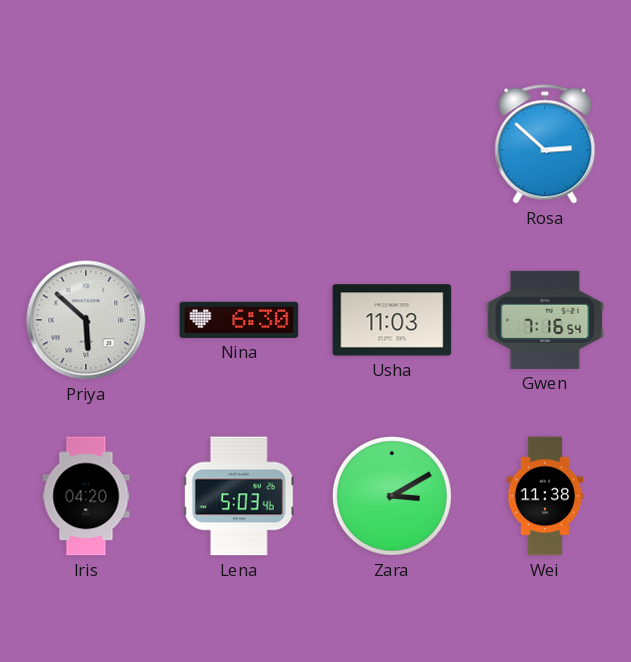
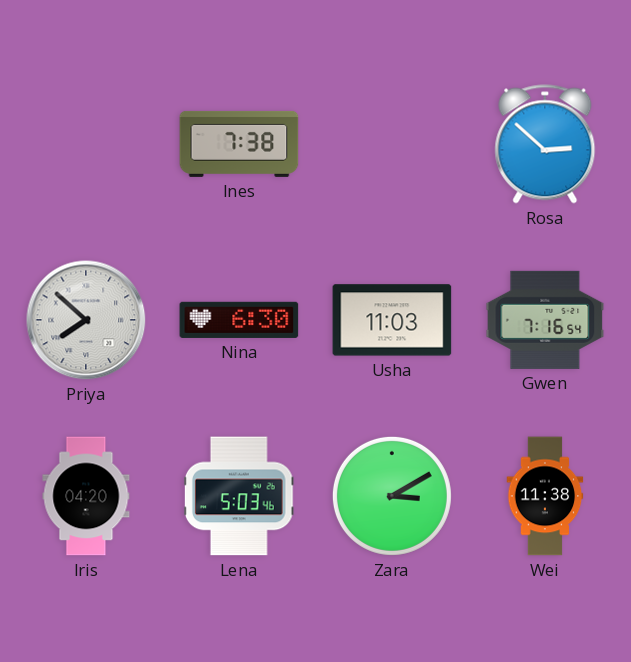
Ines: none -> 7:38
Priya: 5:52 -> 7:52
